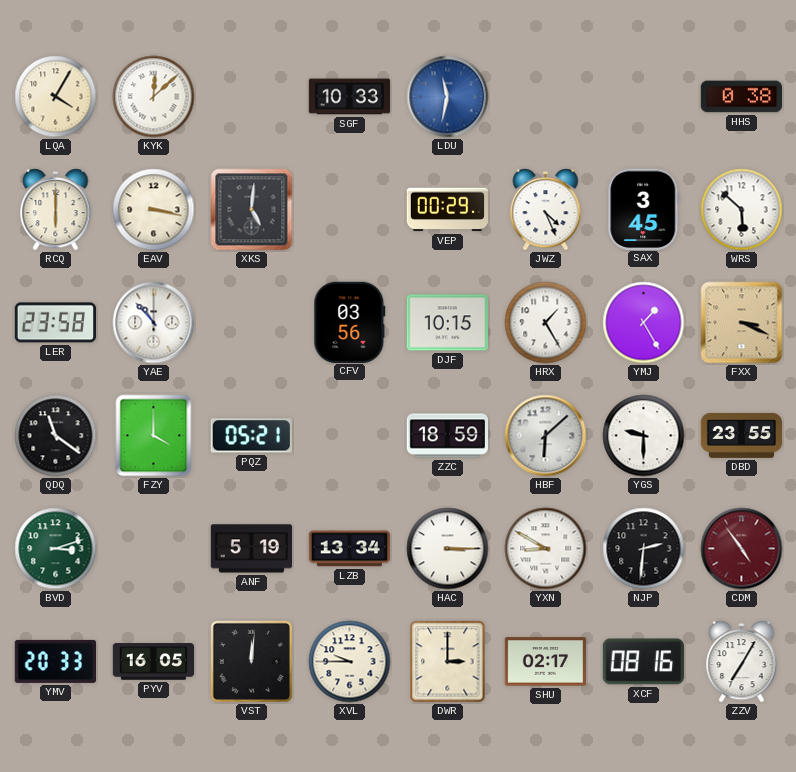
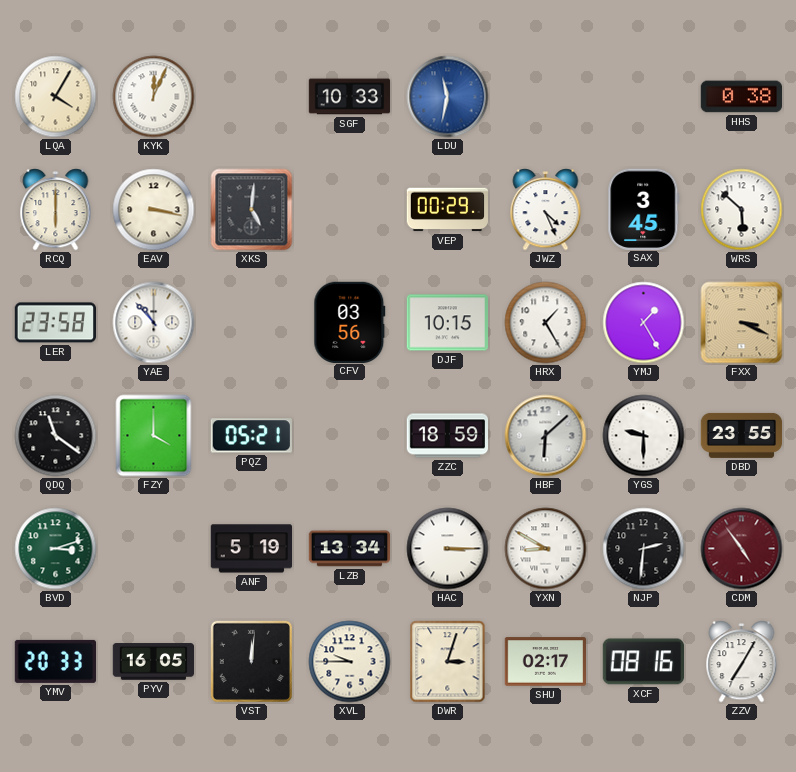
KYK: 12:08 -> 12:04
DWR: 3:00 -> 3:03
